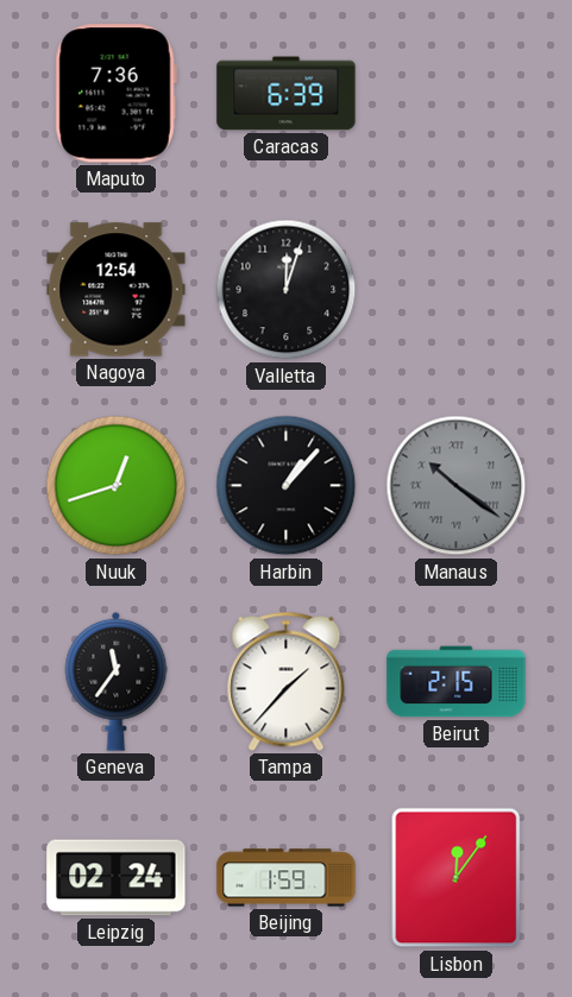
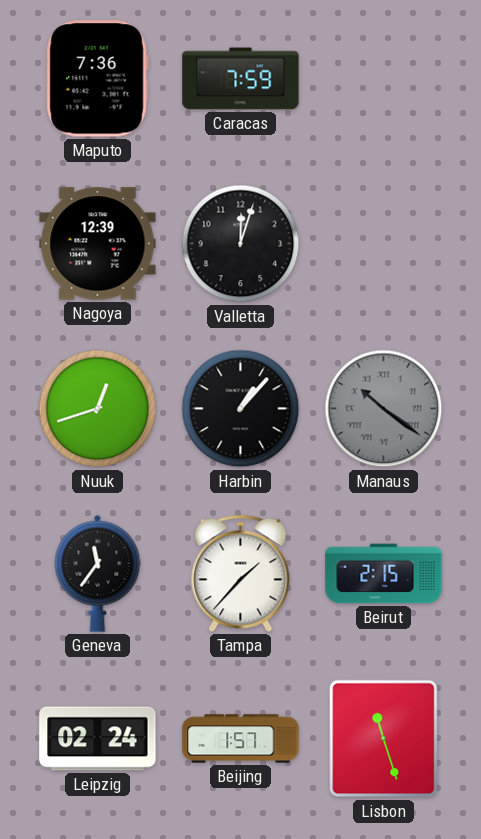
Caracas: 6:39 -> 7:59
Nagoya: 12:54 -> 12:39
Beijing: 1:59 -> 1:57
Lisbon: 12:06 -> 11:27
